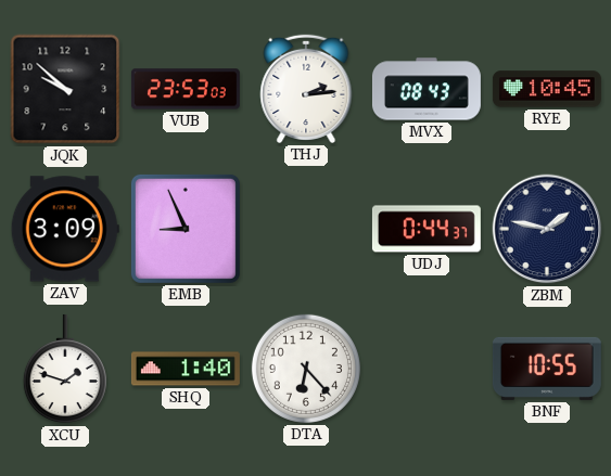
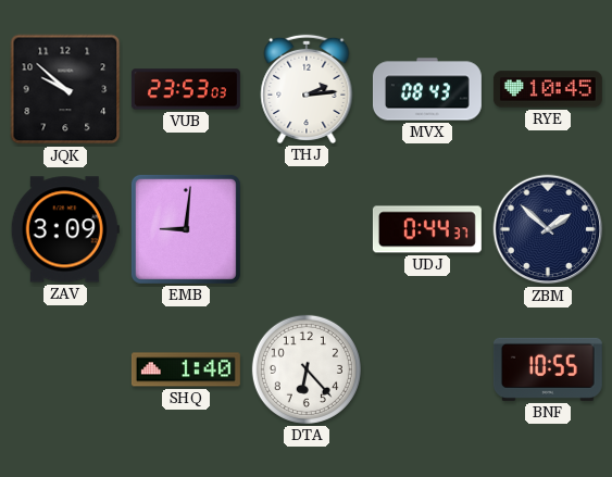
EMB: 8:56 -> 9:01
ZBM: 1:47 -> 1:52
XCU: 1:48 -> none
